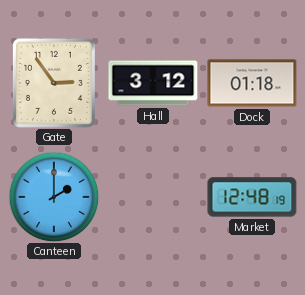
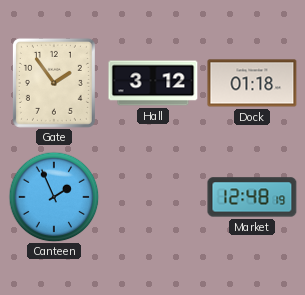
Gate: 2:54 -> 1:54
Canteen: 2:00 -> 1:56
